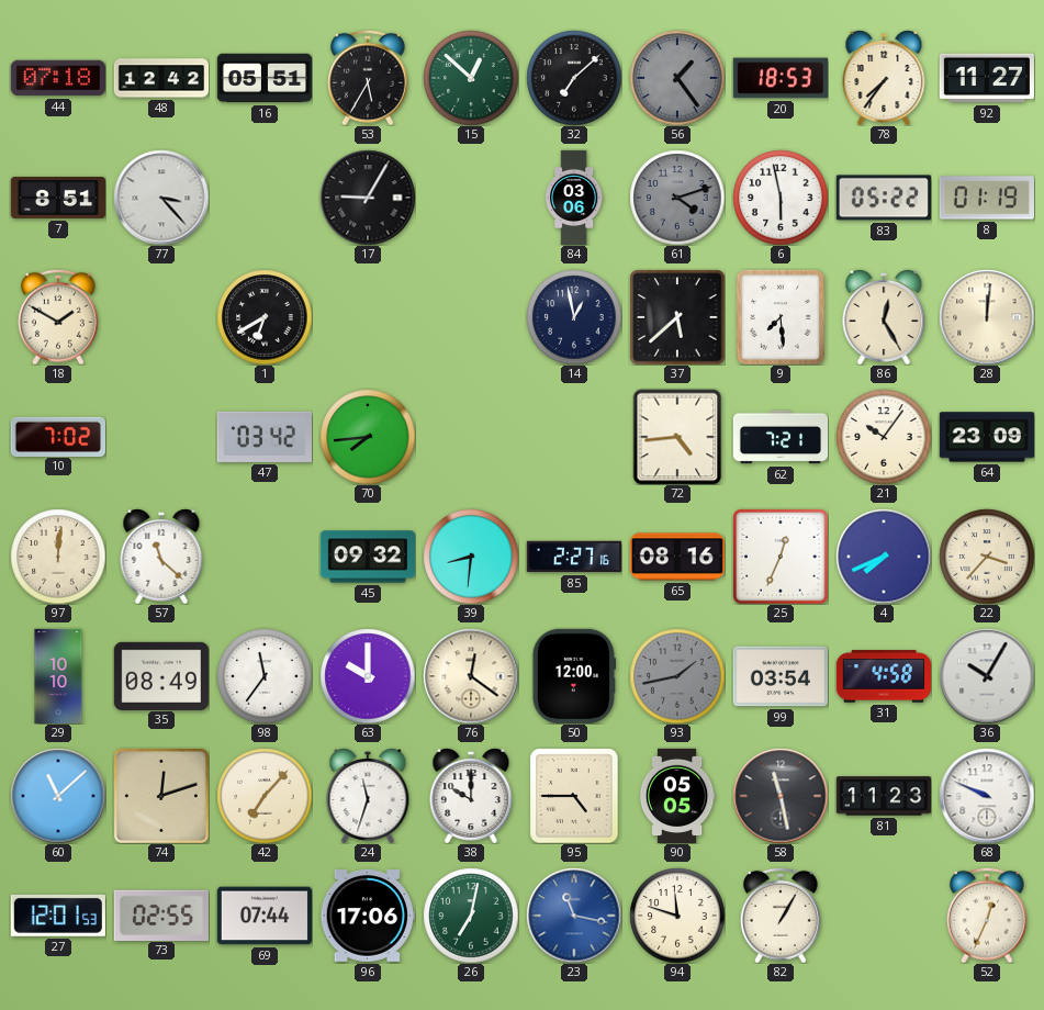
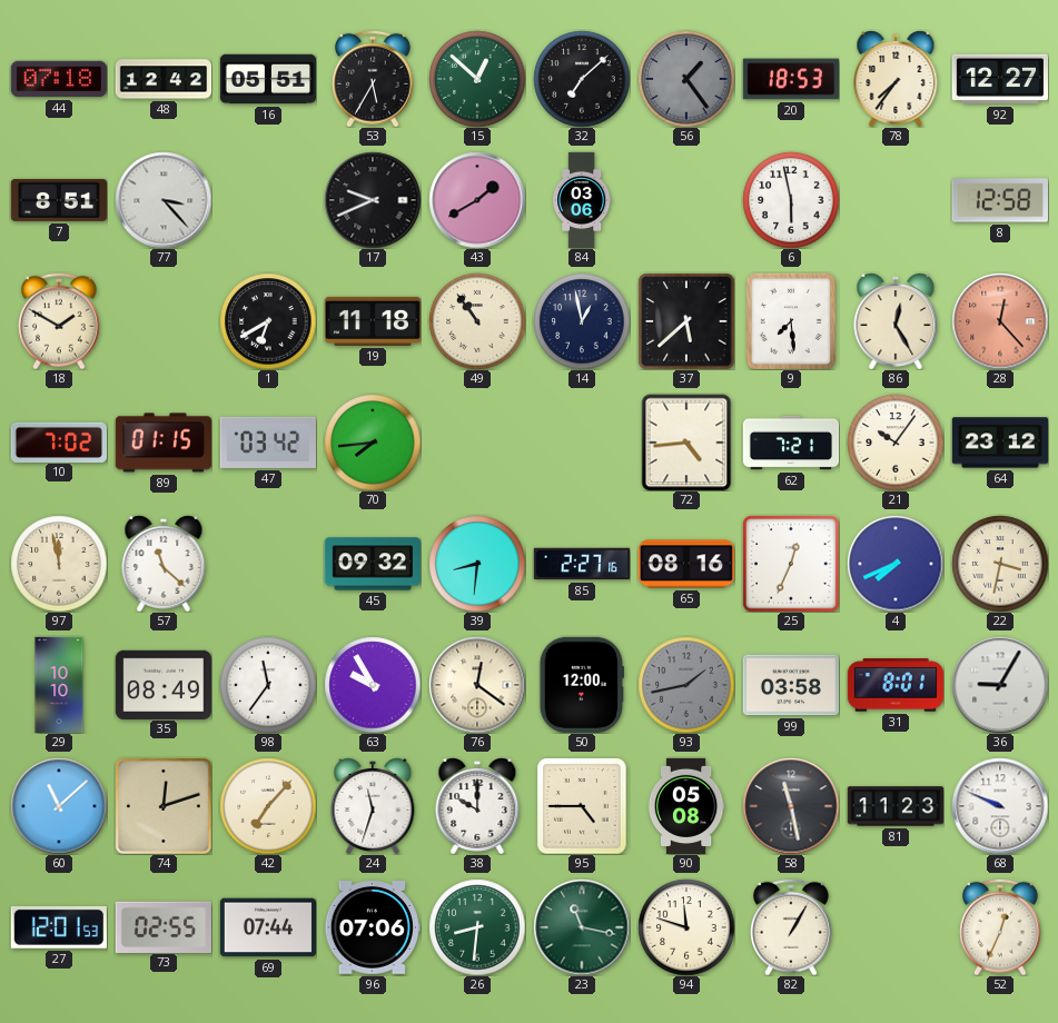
92: 11:27 -> 12:27
17: 9:05 -> 9:41
43: none -> 1:40
61: 4:12 -> none
83: 05:22 -> none
8: 01:19 -> 12:58
19: none -> 11:18
49: none -> 10:54
28: 12:01 -> 12:23
28 dial: cream -> salmon
89: none -> 01:15
64: 23:09 -> 23:12
97: 12:01 -> 11:58
22: 3:37 -> 3:32
63: 10:00 -> 9:55
99: 03:54 -> 03:58
31: 4:58 -> 8:01
36: 10:05 -> 9:05
90: 05:05 -> 05:08
96: 17:06 -> 07:06
26: 7:02 -> 8:31
23 dial: blue -> green
